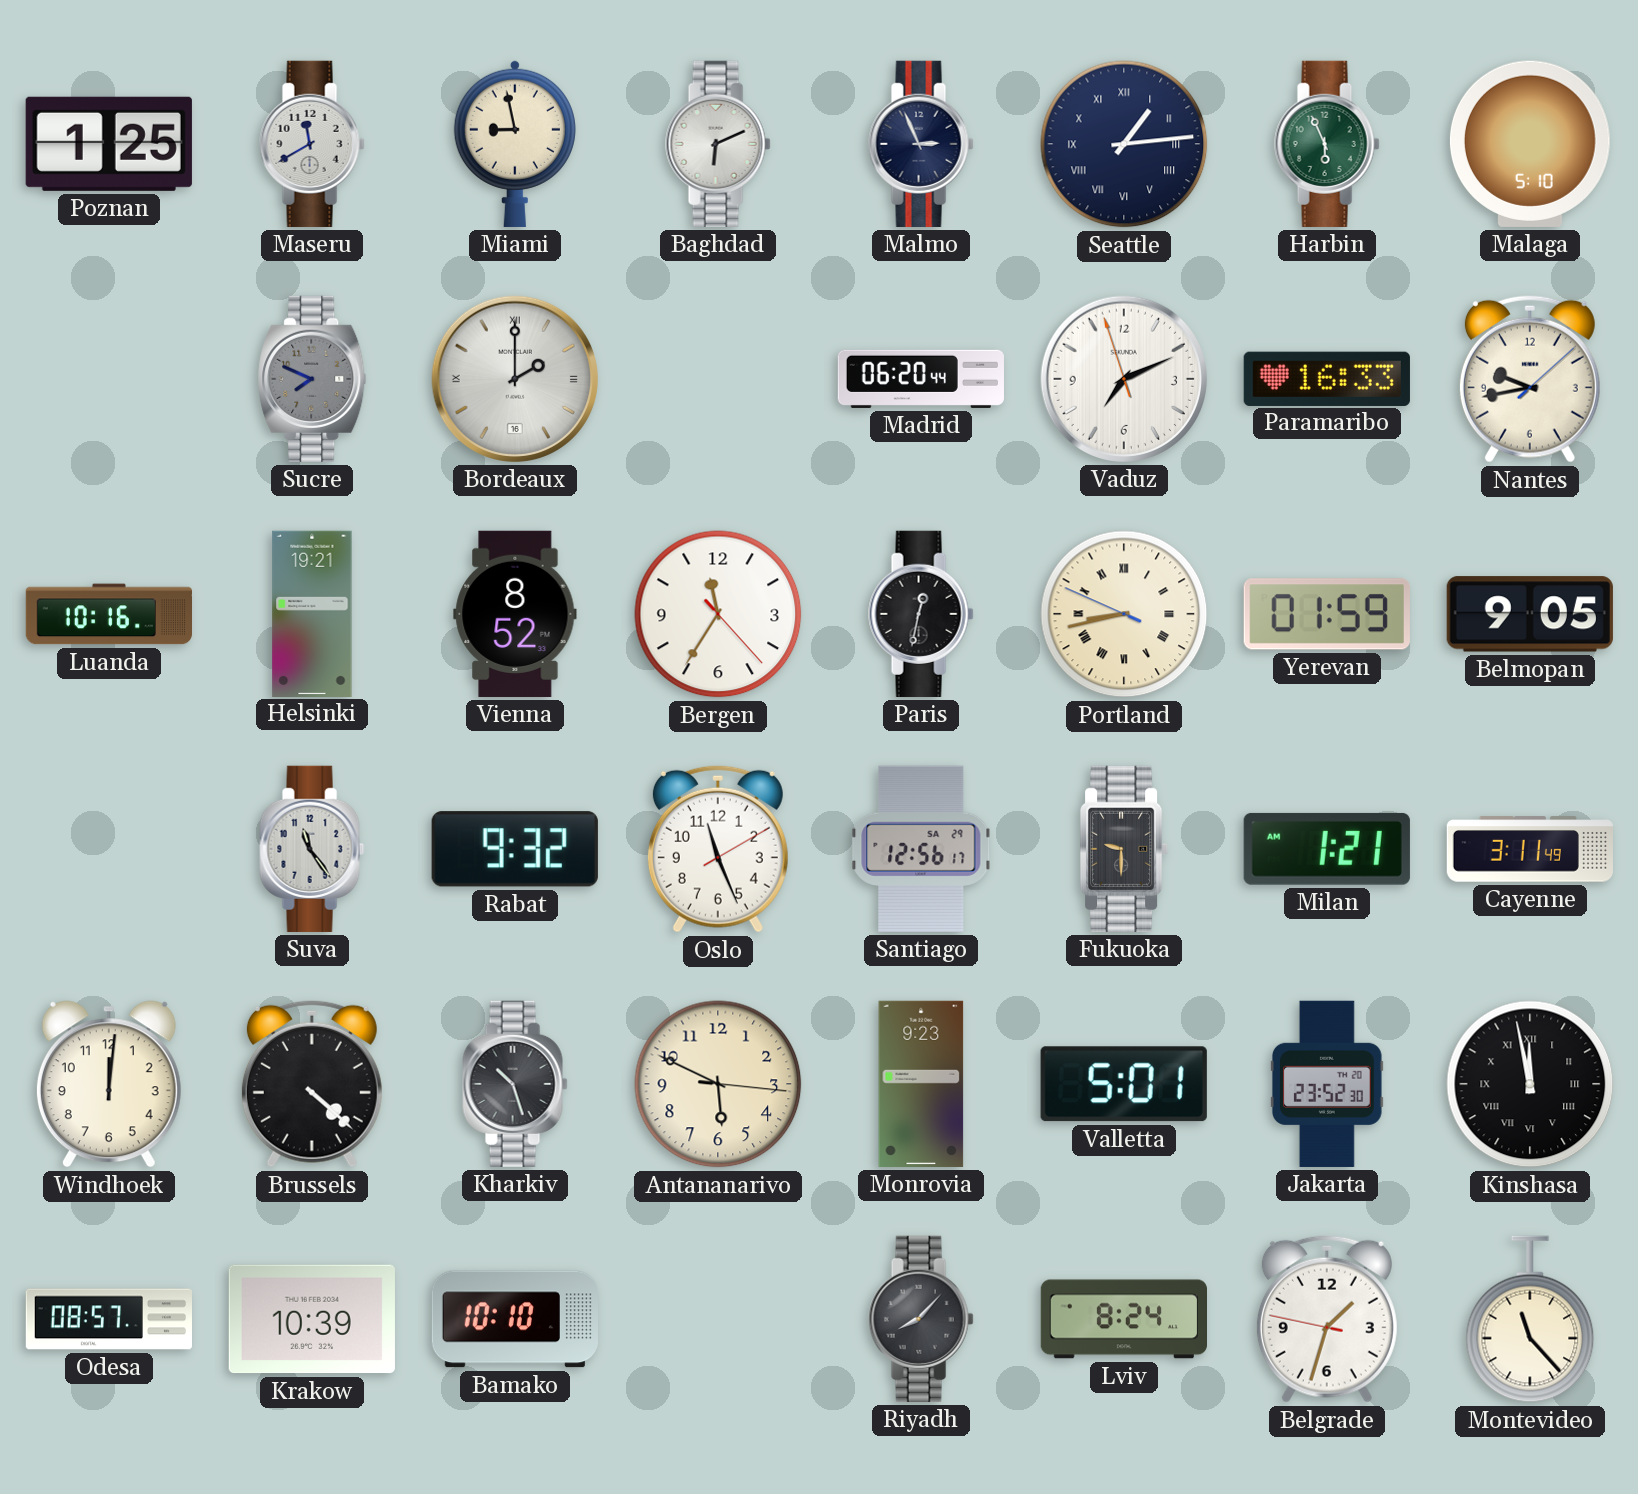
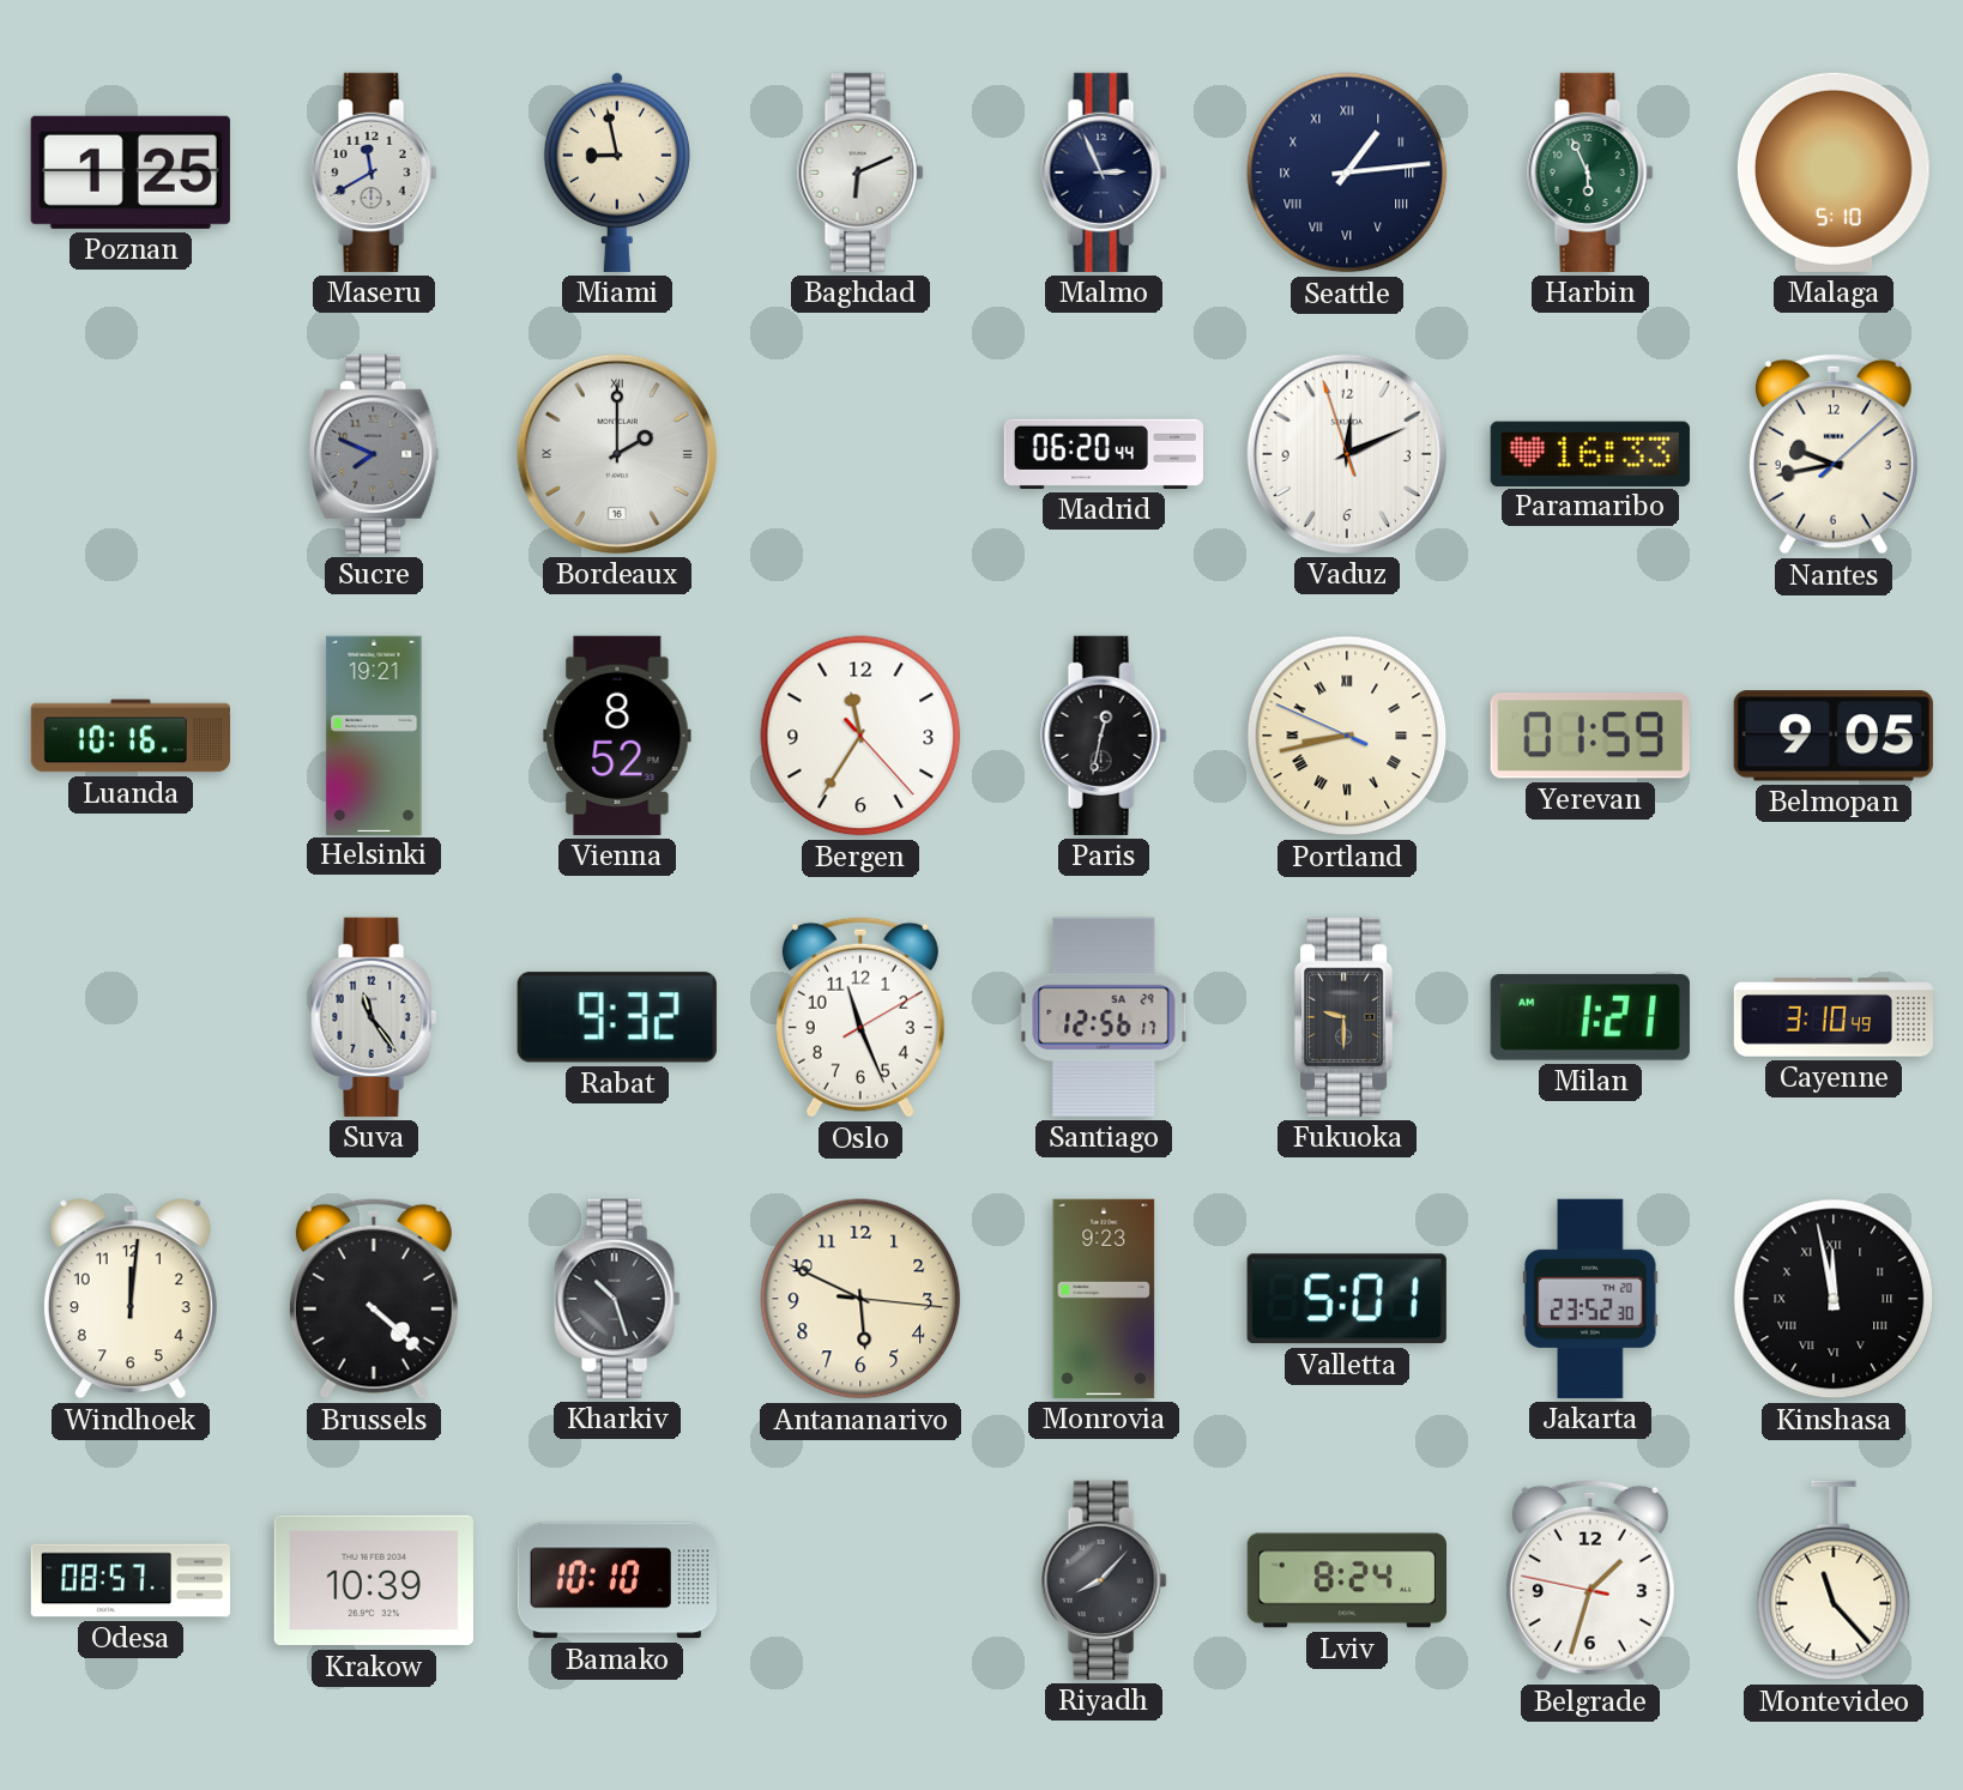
Vaduz: 7:10 -> 12:10
Cayenne: 3:11 -> 3:10
